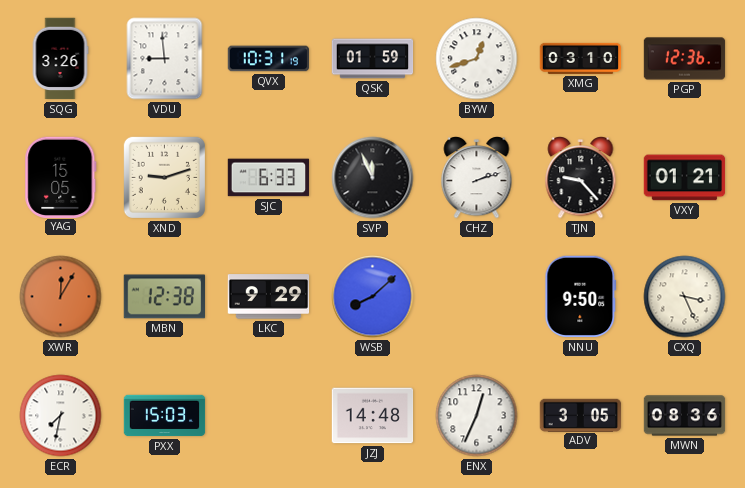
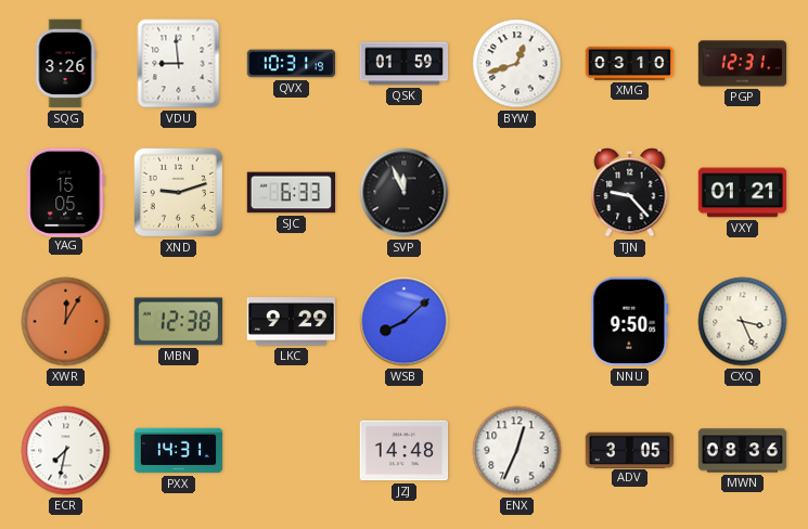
PGP: 12:36 -> 12:31
CHZ: 2:12 -> none
PXX: 15:03 -> 14:31
